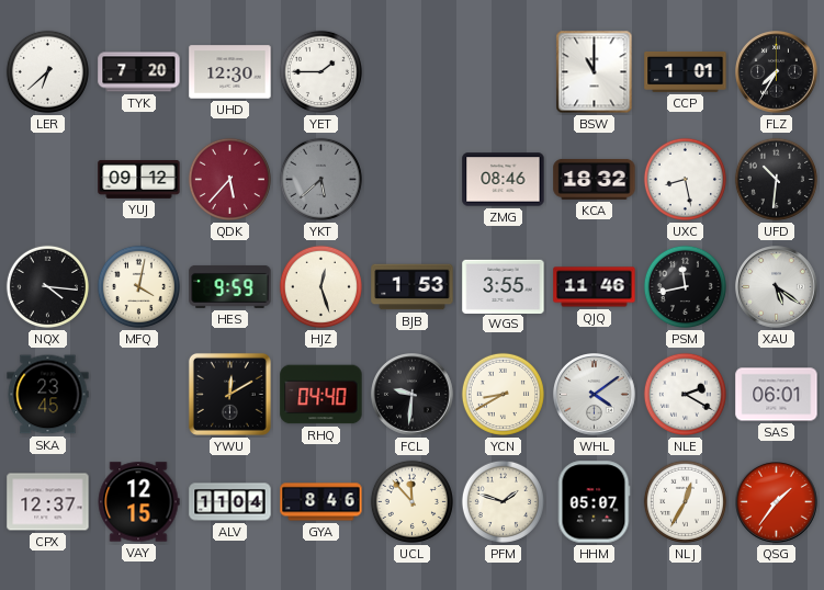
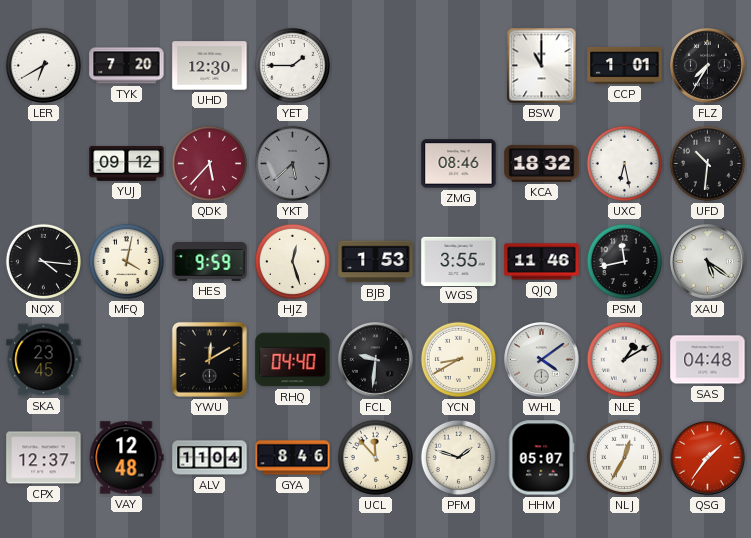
LER: 6:38 -> 6:40
UXC: 8:28 -> 6:28
NLE: 2:20 -> 1:10
SAS: 06:01 -> 04:48
VAY: 12:15 -> 12:48
